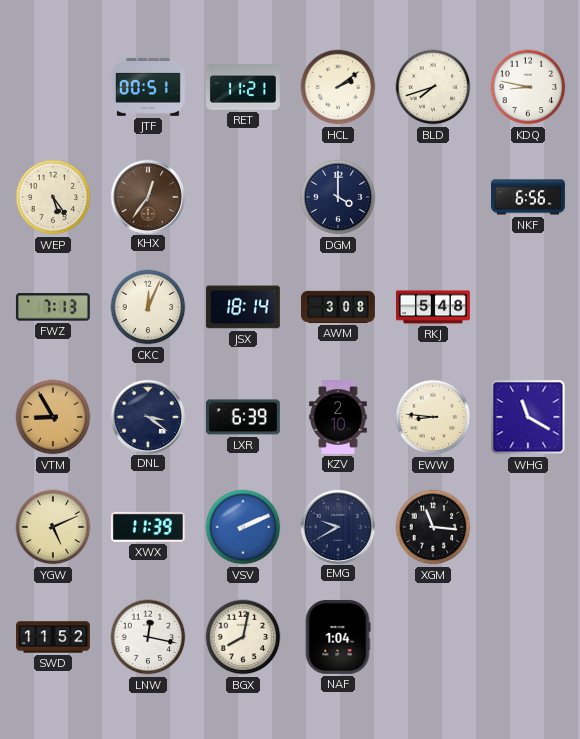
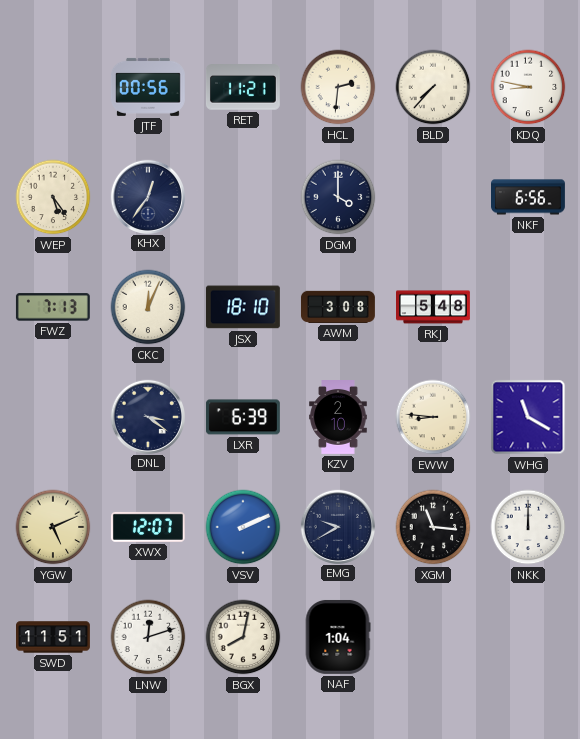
JTF: 00:51 -> 00:56
HCL: 2:09 -> 2:31
BLD: 7:42 -> 7:37
KHX dial: brown -> navy
JSX: 18:14 -> 18:10
VTM: 8:55 -> none
XWX: 11:39 -> 12:07
NKK: none -> 12:00
SWD: 11:52 -> 11:51
LNW: 12:17 -> 12:12
